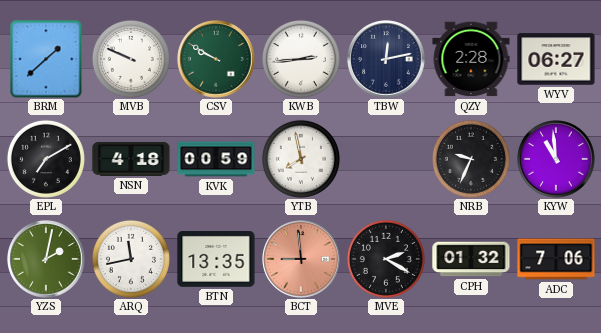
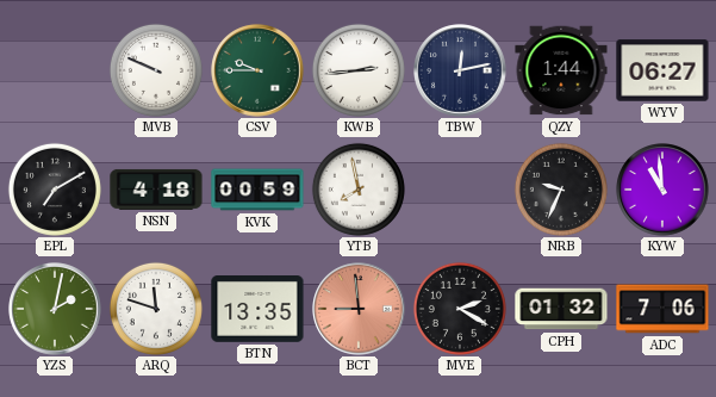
BRM: 1:38 -> none
CSV: 9:50 -> 9:45
QZY: 2:28 -> 1:44
ARQ: 11:43 -> 11:48
